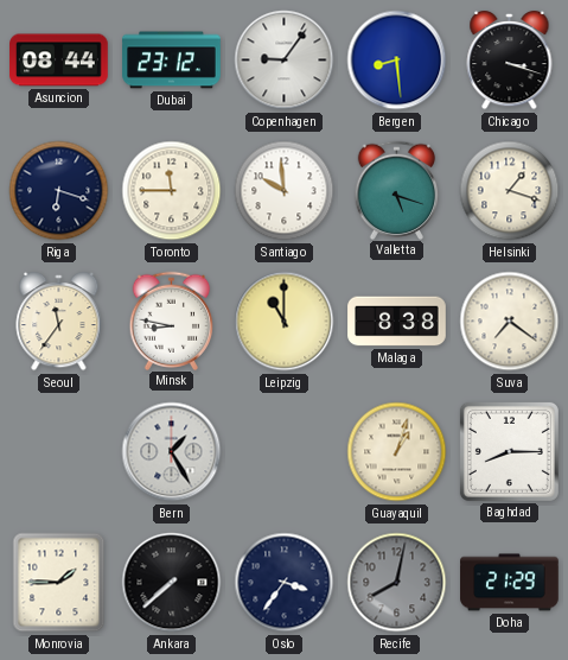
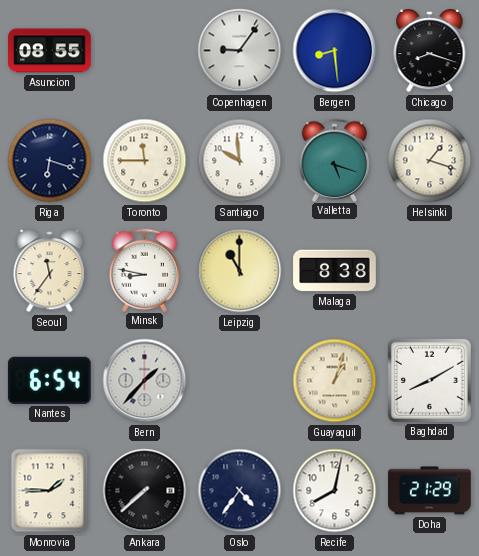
Asuncion: 08:44 -> 08:55
Dubai: 23:12 -> none
Chicago: 3:18 -> 8:18
Suva: 7:21 -> none
Nantes: none -> 6:54
Bern: 1:25 -> 1:37
Baghdad: 8:15 -> 8:10
Oslo: 3:36 -> 4:36
Recife dial: grey -> white
